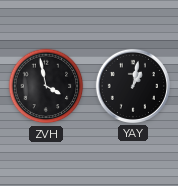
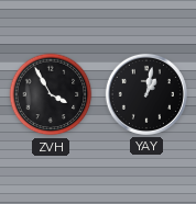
ZVH: 3:58 -> 3:55
